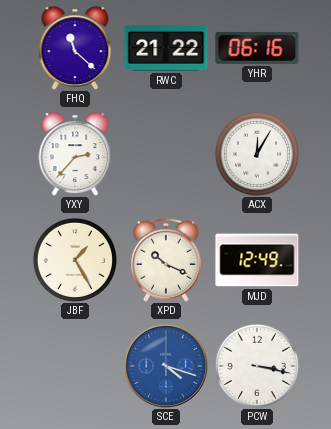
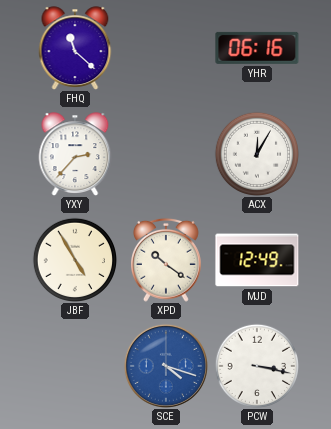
RWC: 21:22 -> none
JBF: 1:25 -> 4:55
XPD: 10:19 -> 10:21
